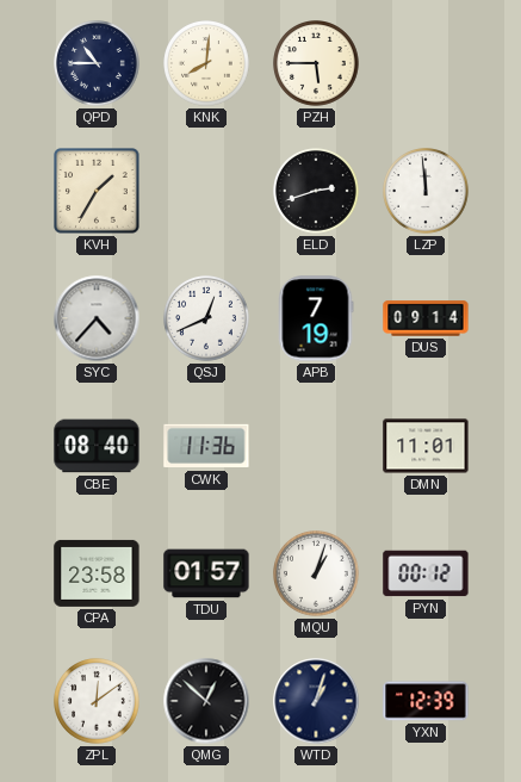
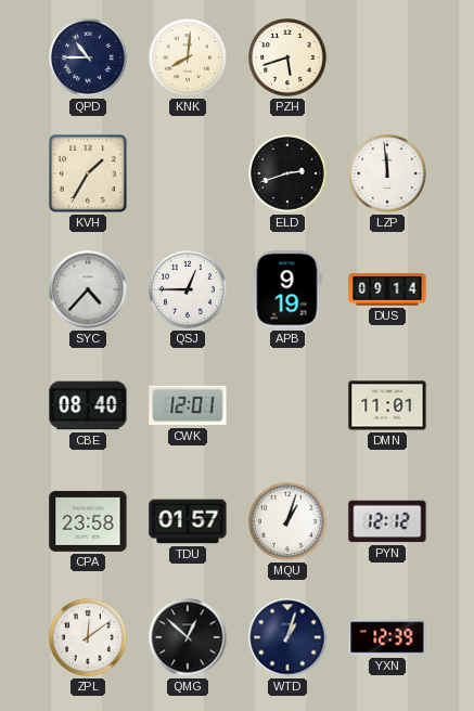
PZH: 5:45 -> 5:42
QSJ: 12:41 -> 12:45
APB: 7:19 -> 9:19
CWK: 11:36 -> 12:01
PYN: 00:12 -> 12:12
